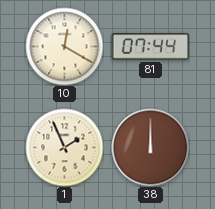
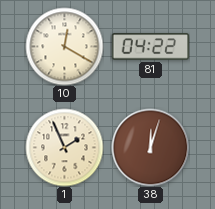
81: 07:44 -> 04:22
38: 12:00 -> 12:03
